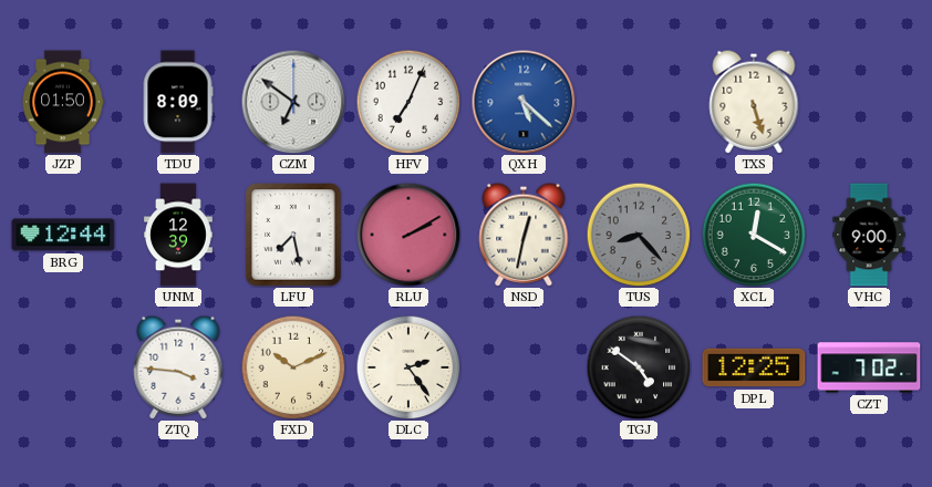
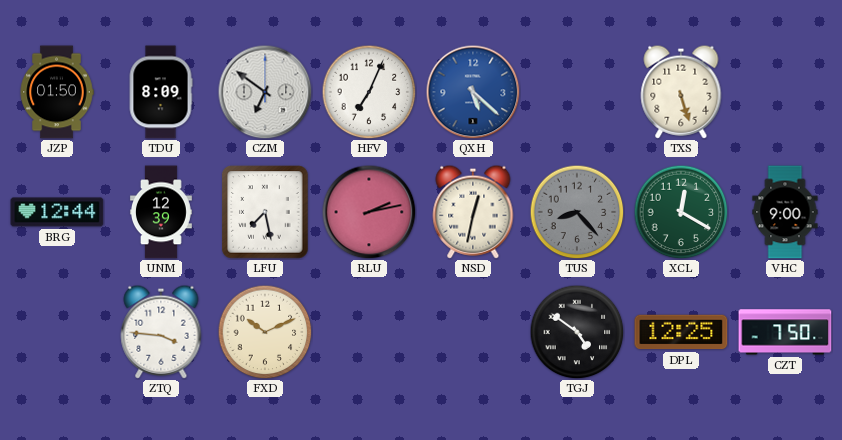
RLU: 2:10 -> 2:13
DLC: 2:24 -> none
CZT: 7:02 -> 7:50
